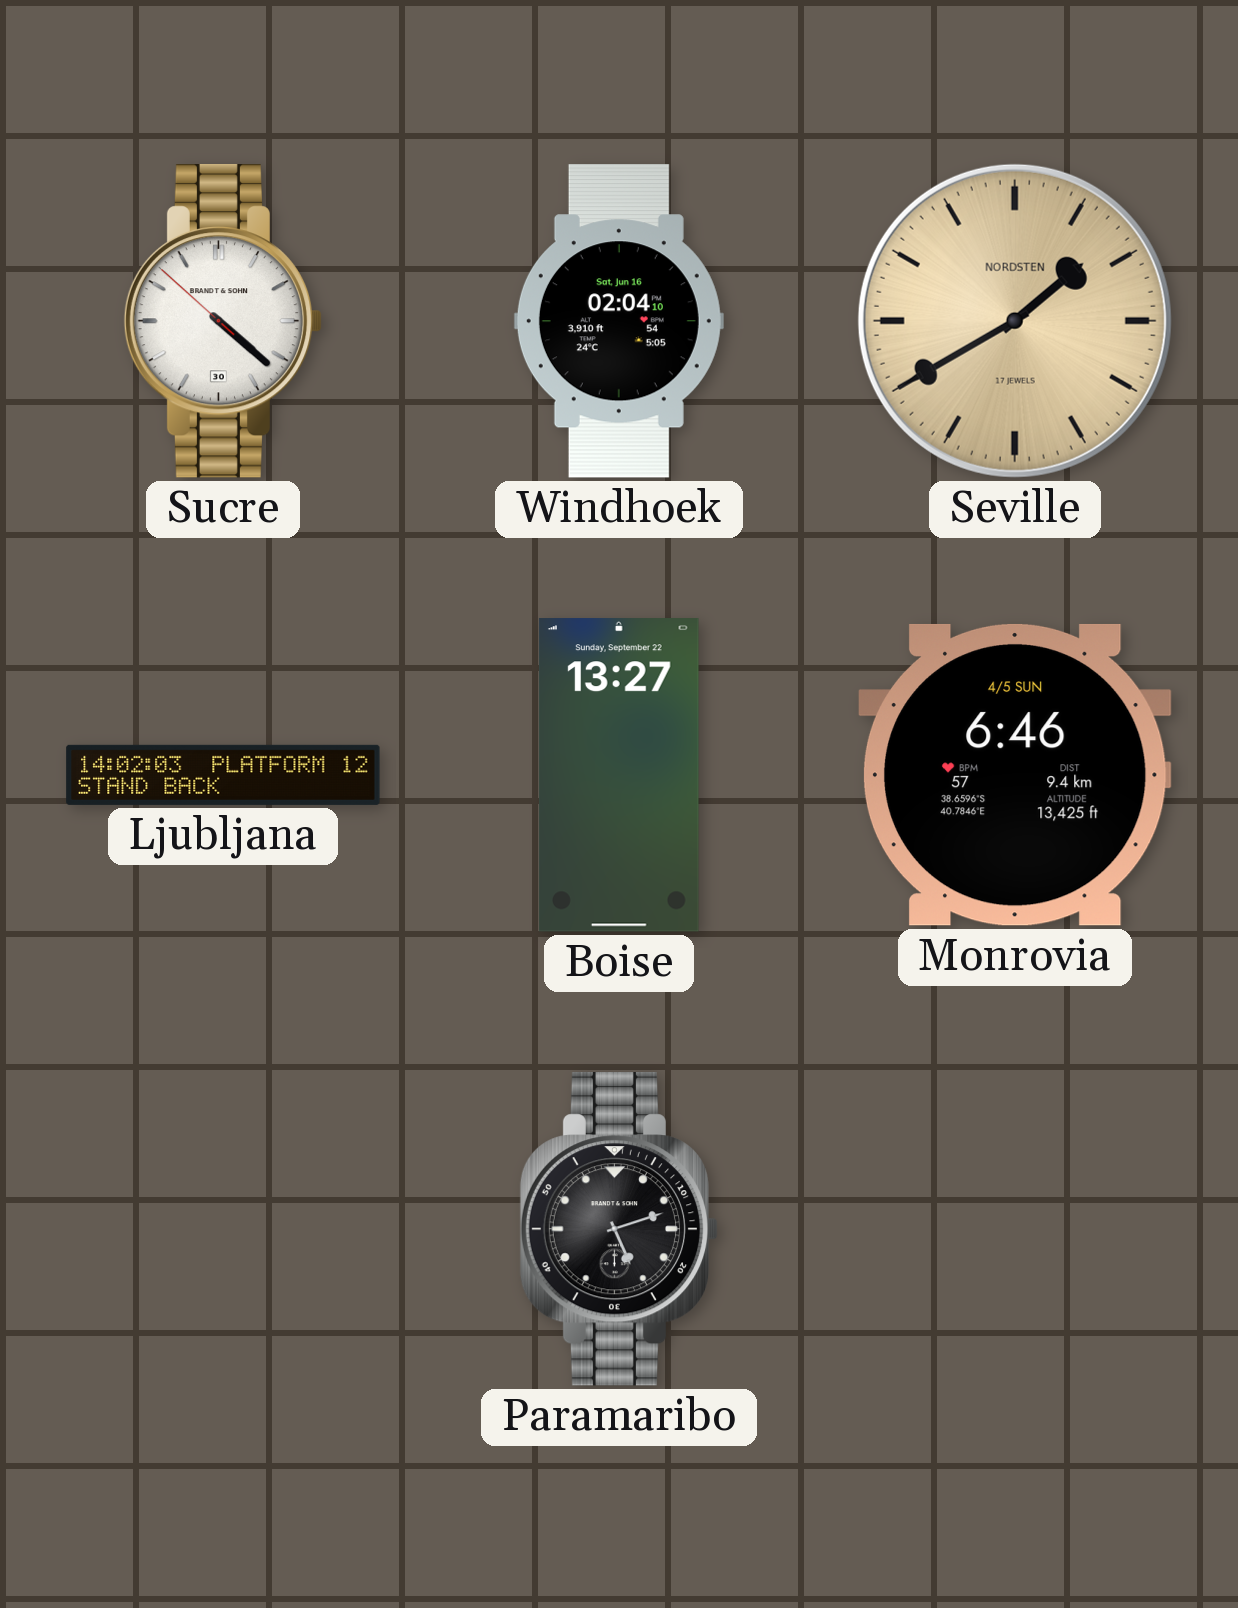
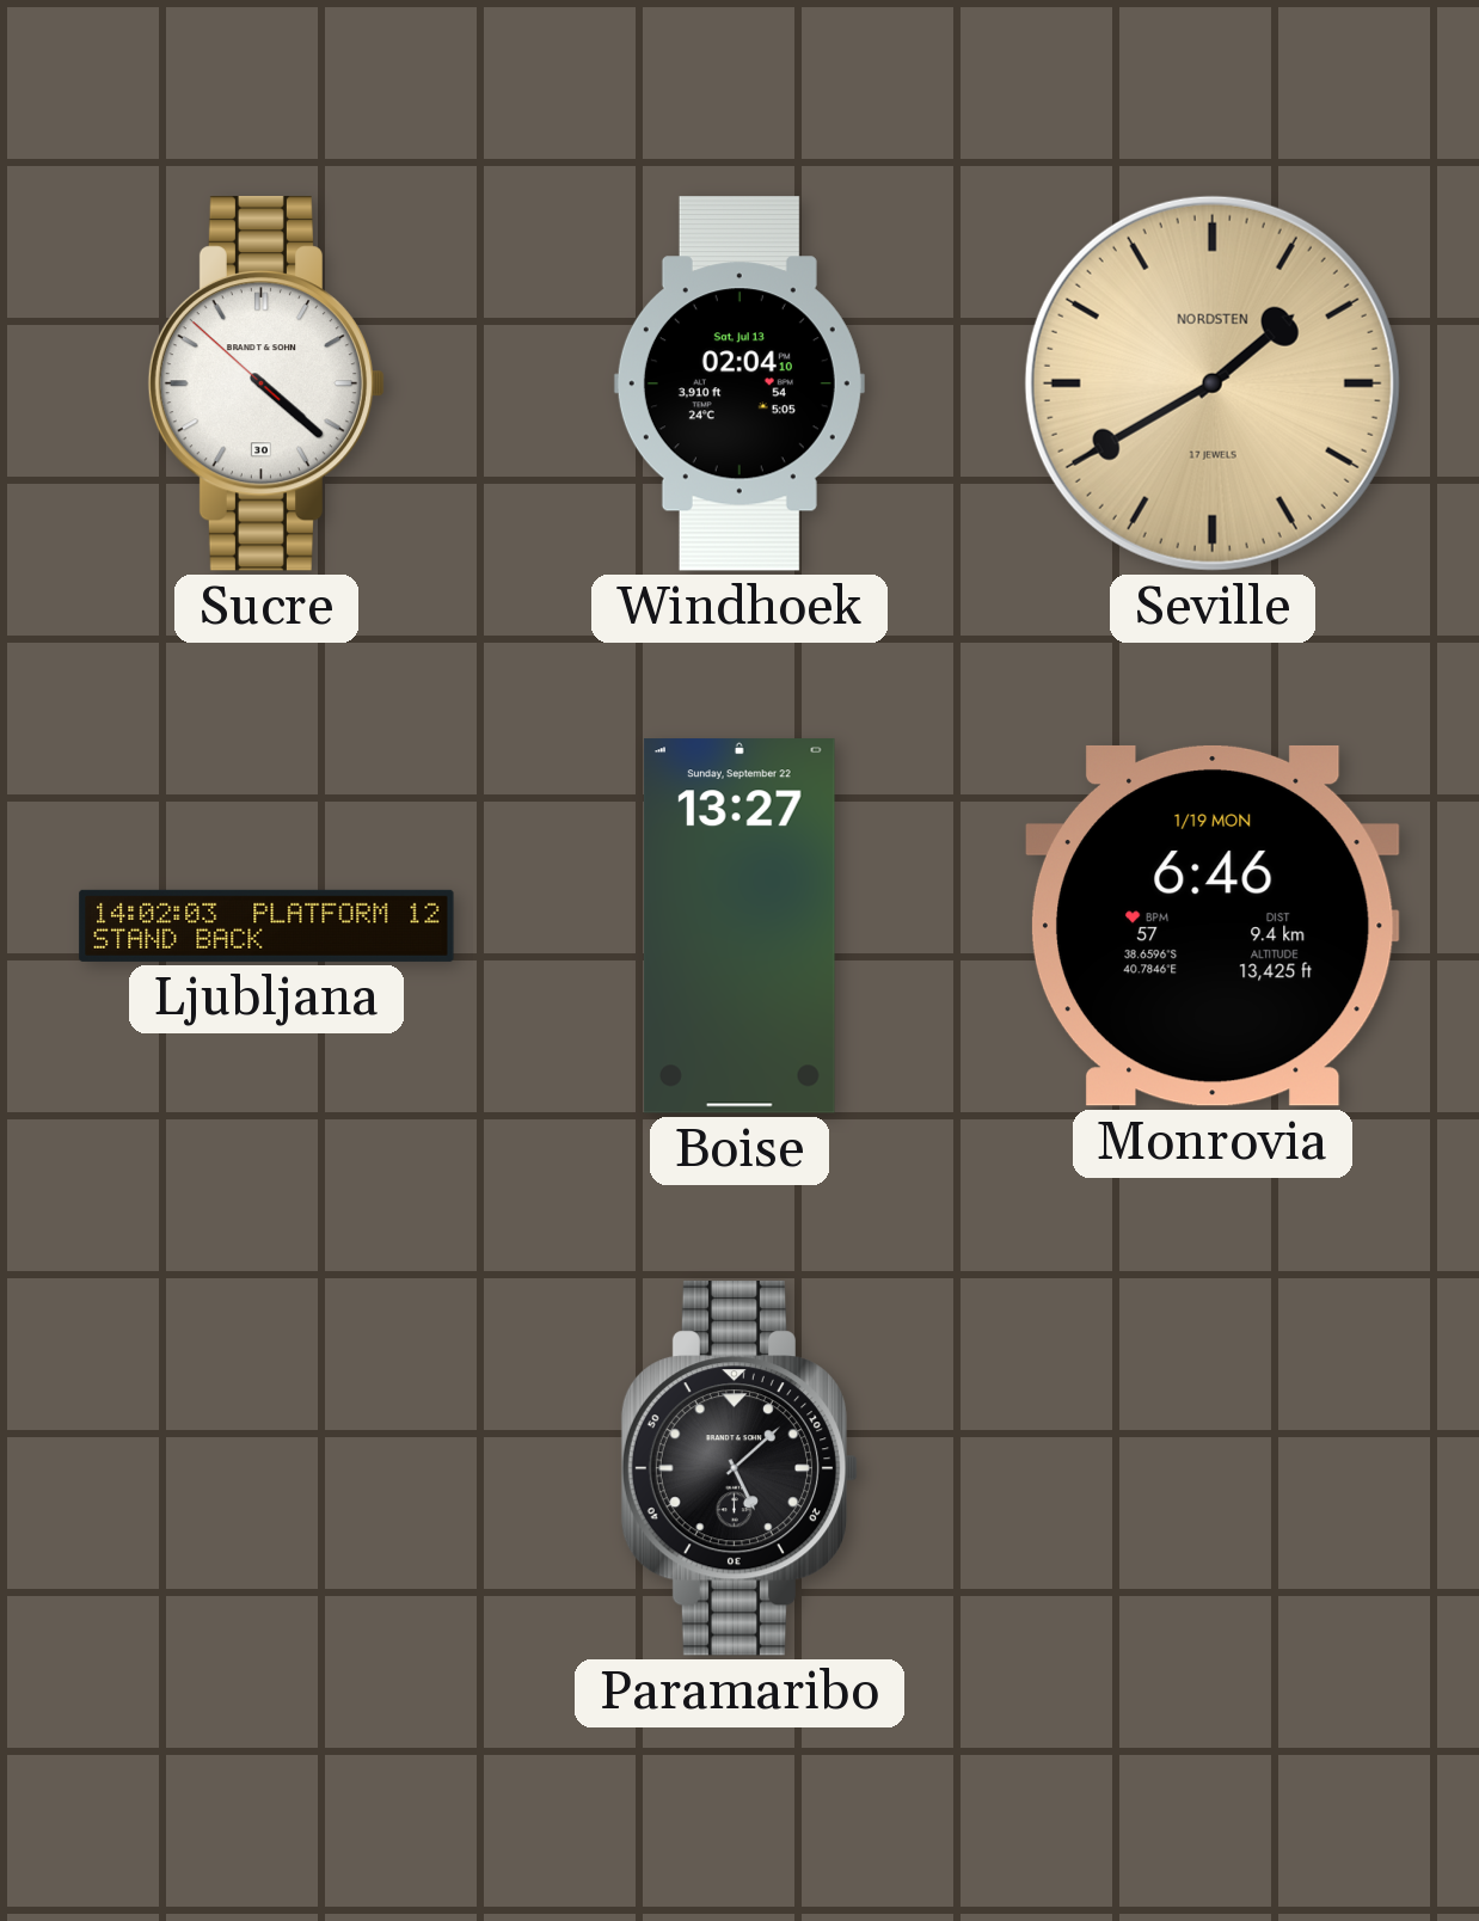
Windhoek date: Sat, Jun 16 -> Sat, Jul 13
Monrovia date: 4/5 SUN -> 1/19 MON
Paramaribo: 5:12 -> 5:08
